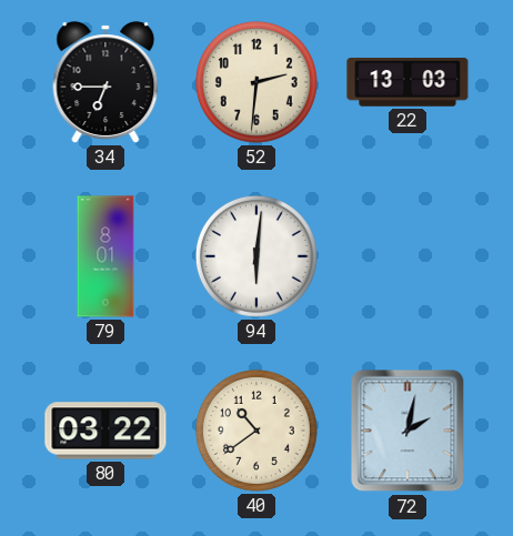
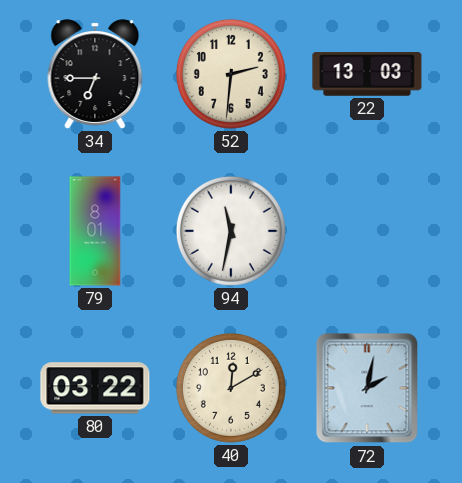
94: 6:01 -> 11:32
40: 10:39 -> 12:10
